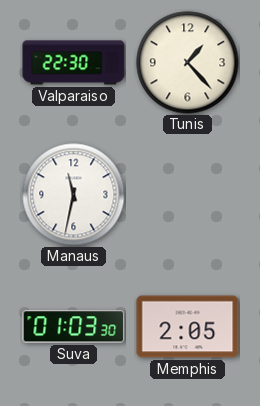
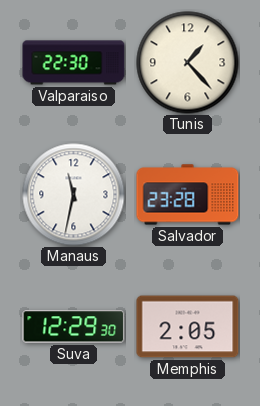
Salvador: none -> 23:28
Suva: 01:03 -> 12:29
